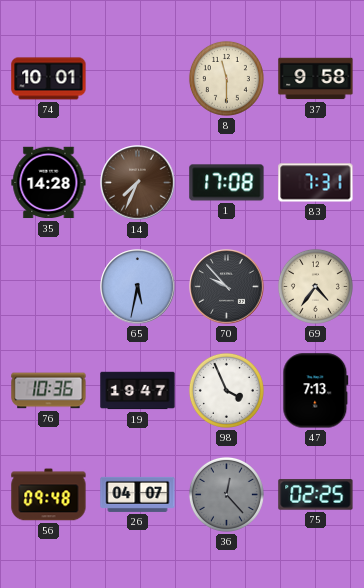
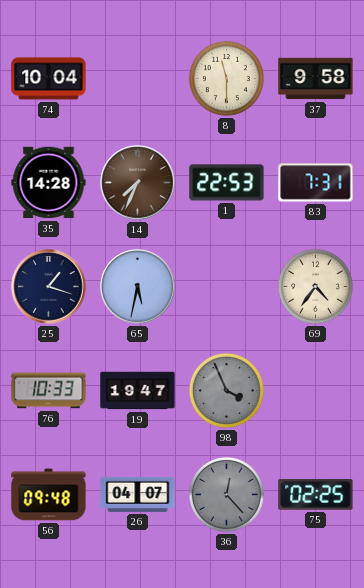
74: 10:01 -> 10:04
1: 17:08 -> 22:53
25: none -> 1:18
70: 9:53 -> none
76: 10:36 -> 10:33
98 dial: white -> grey
47: 7:13 -> none
